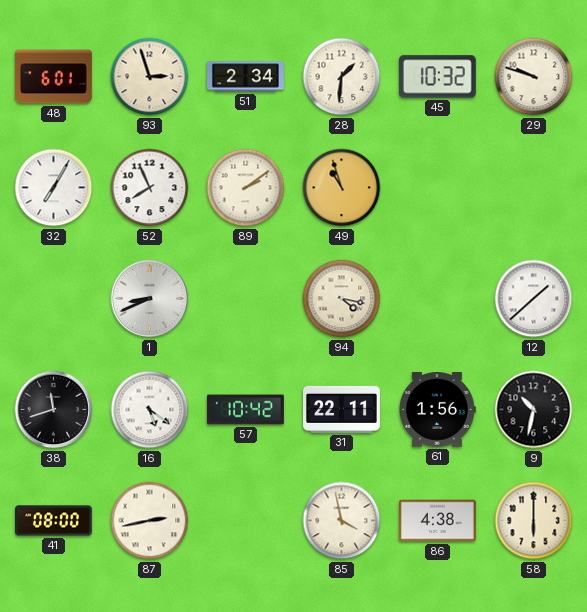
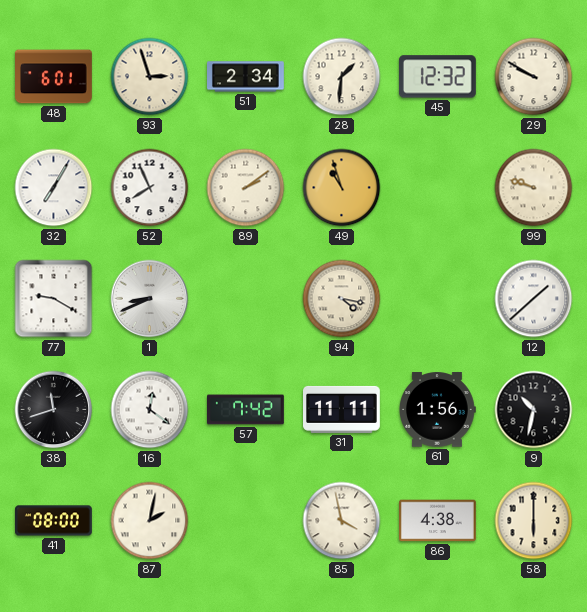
45: 10:32 -> 12:32
29: 9:48 -> 9:50
99: none -> 9:48
77: none -> 9:20
16: 5:21 -> 12:21
57: 10:42 -> 7:42
31: 22:11 -> 11:11
87: 2:43 -> 2:02
